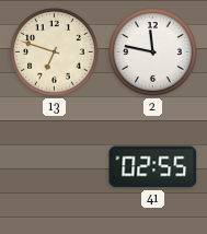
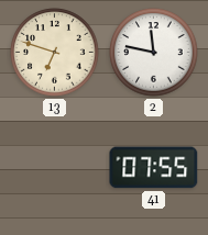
41: 02:55 -> 07:55
